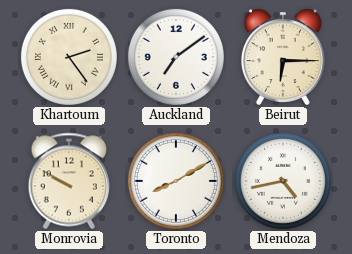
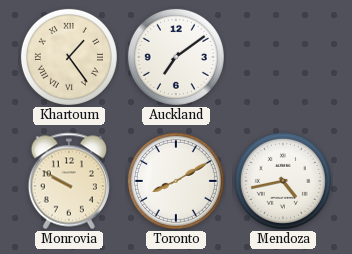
Khartoum: 2:24 -> 1:24
Beirut: 6:15 -> none
